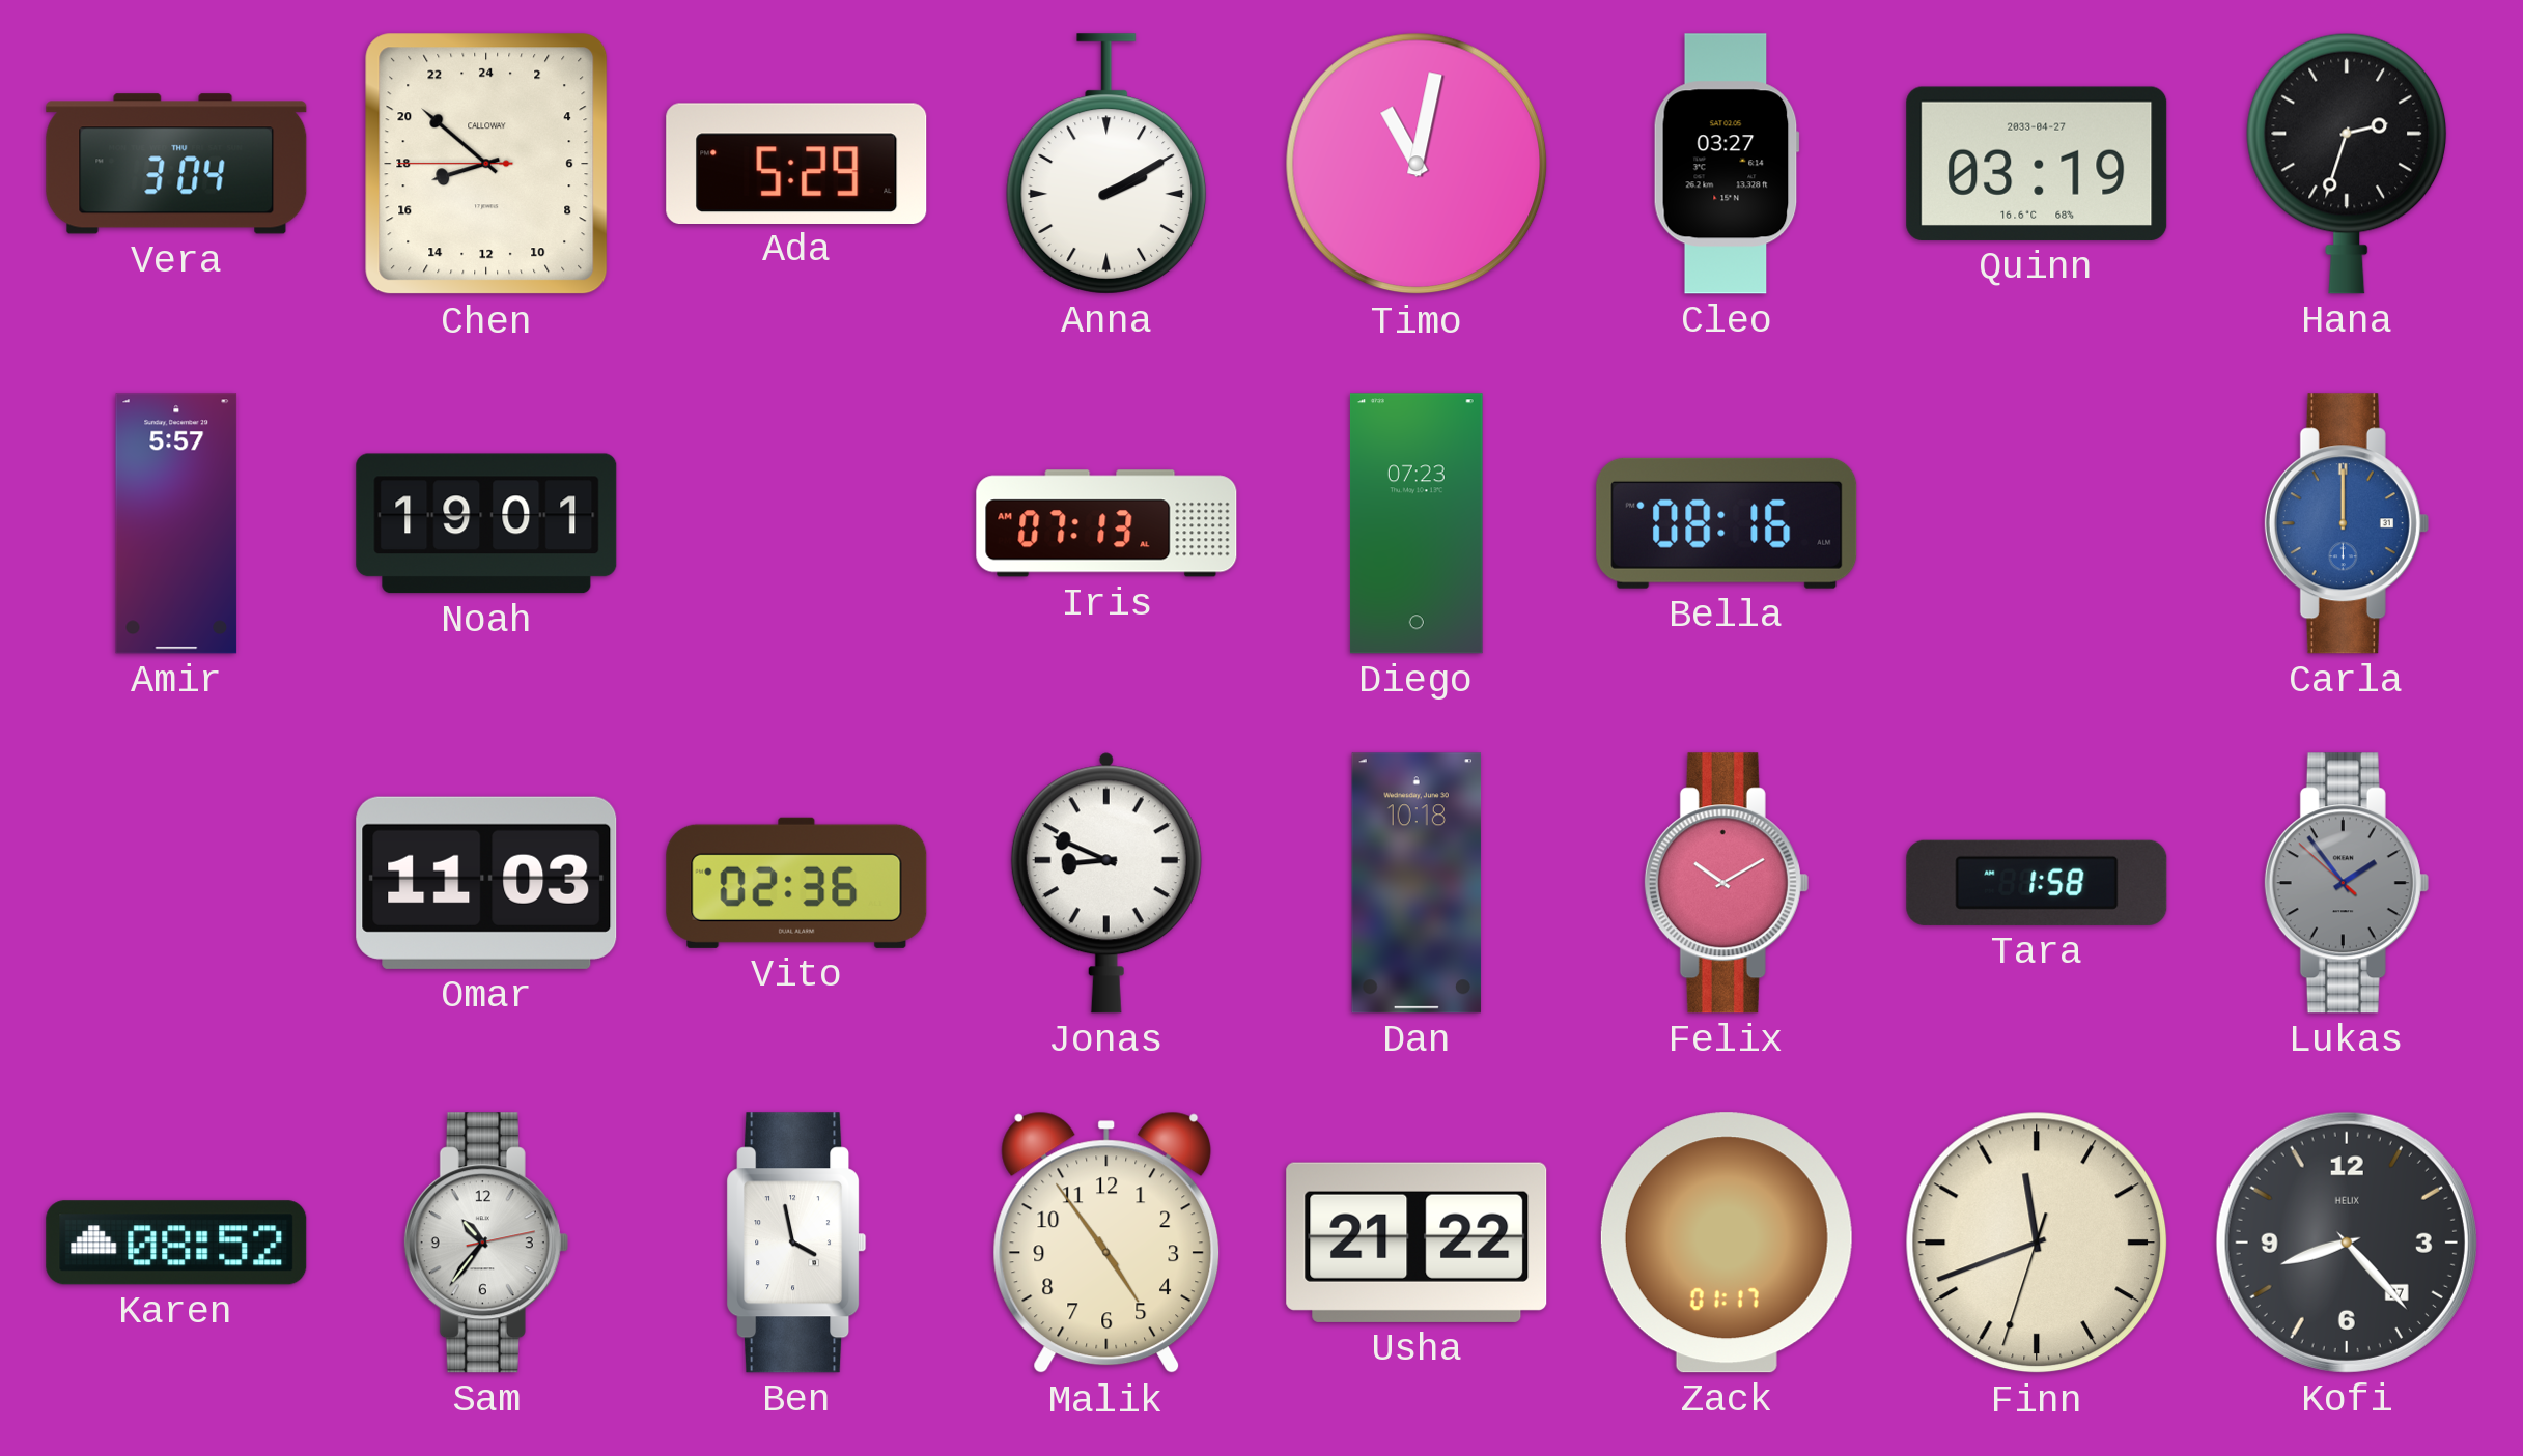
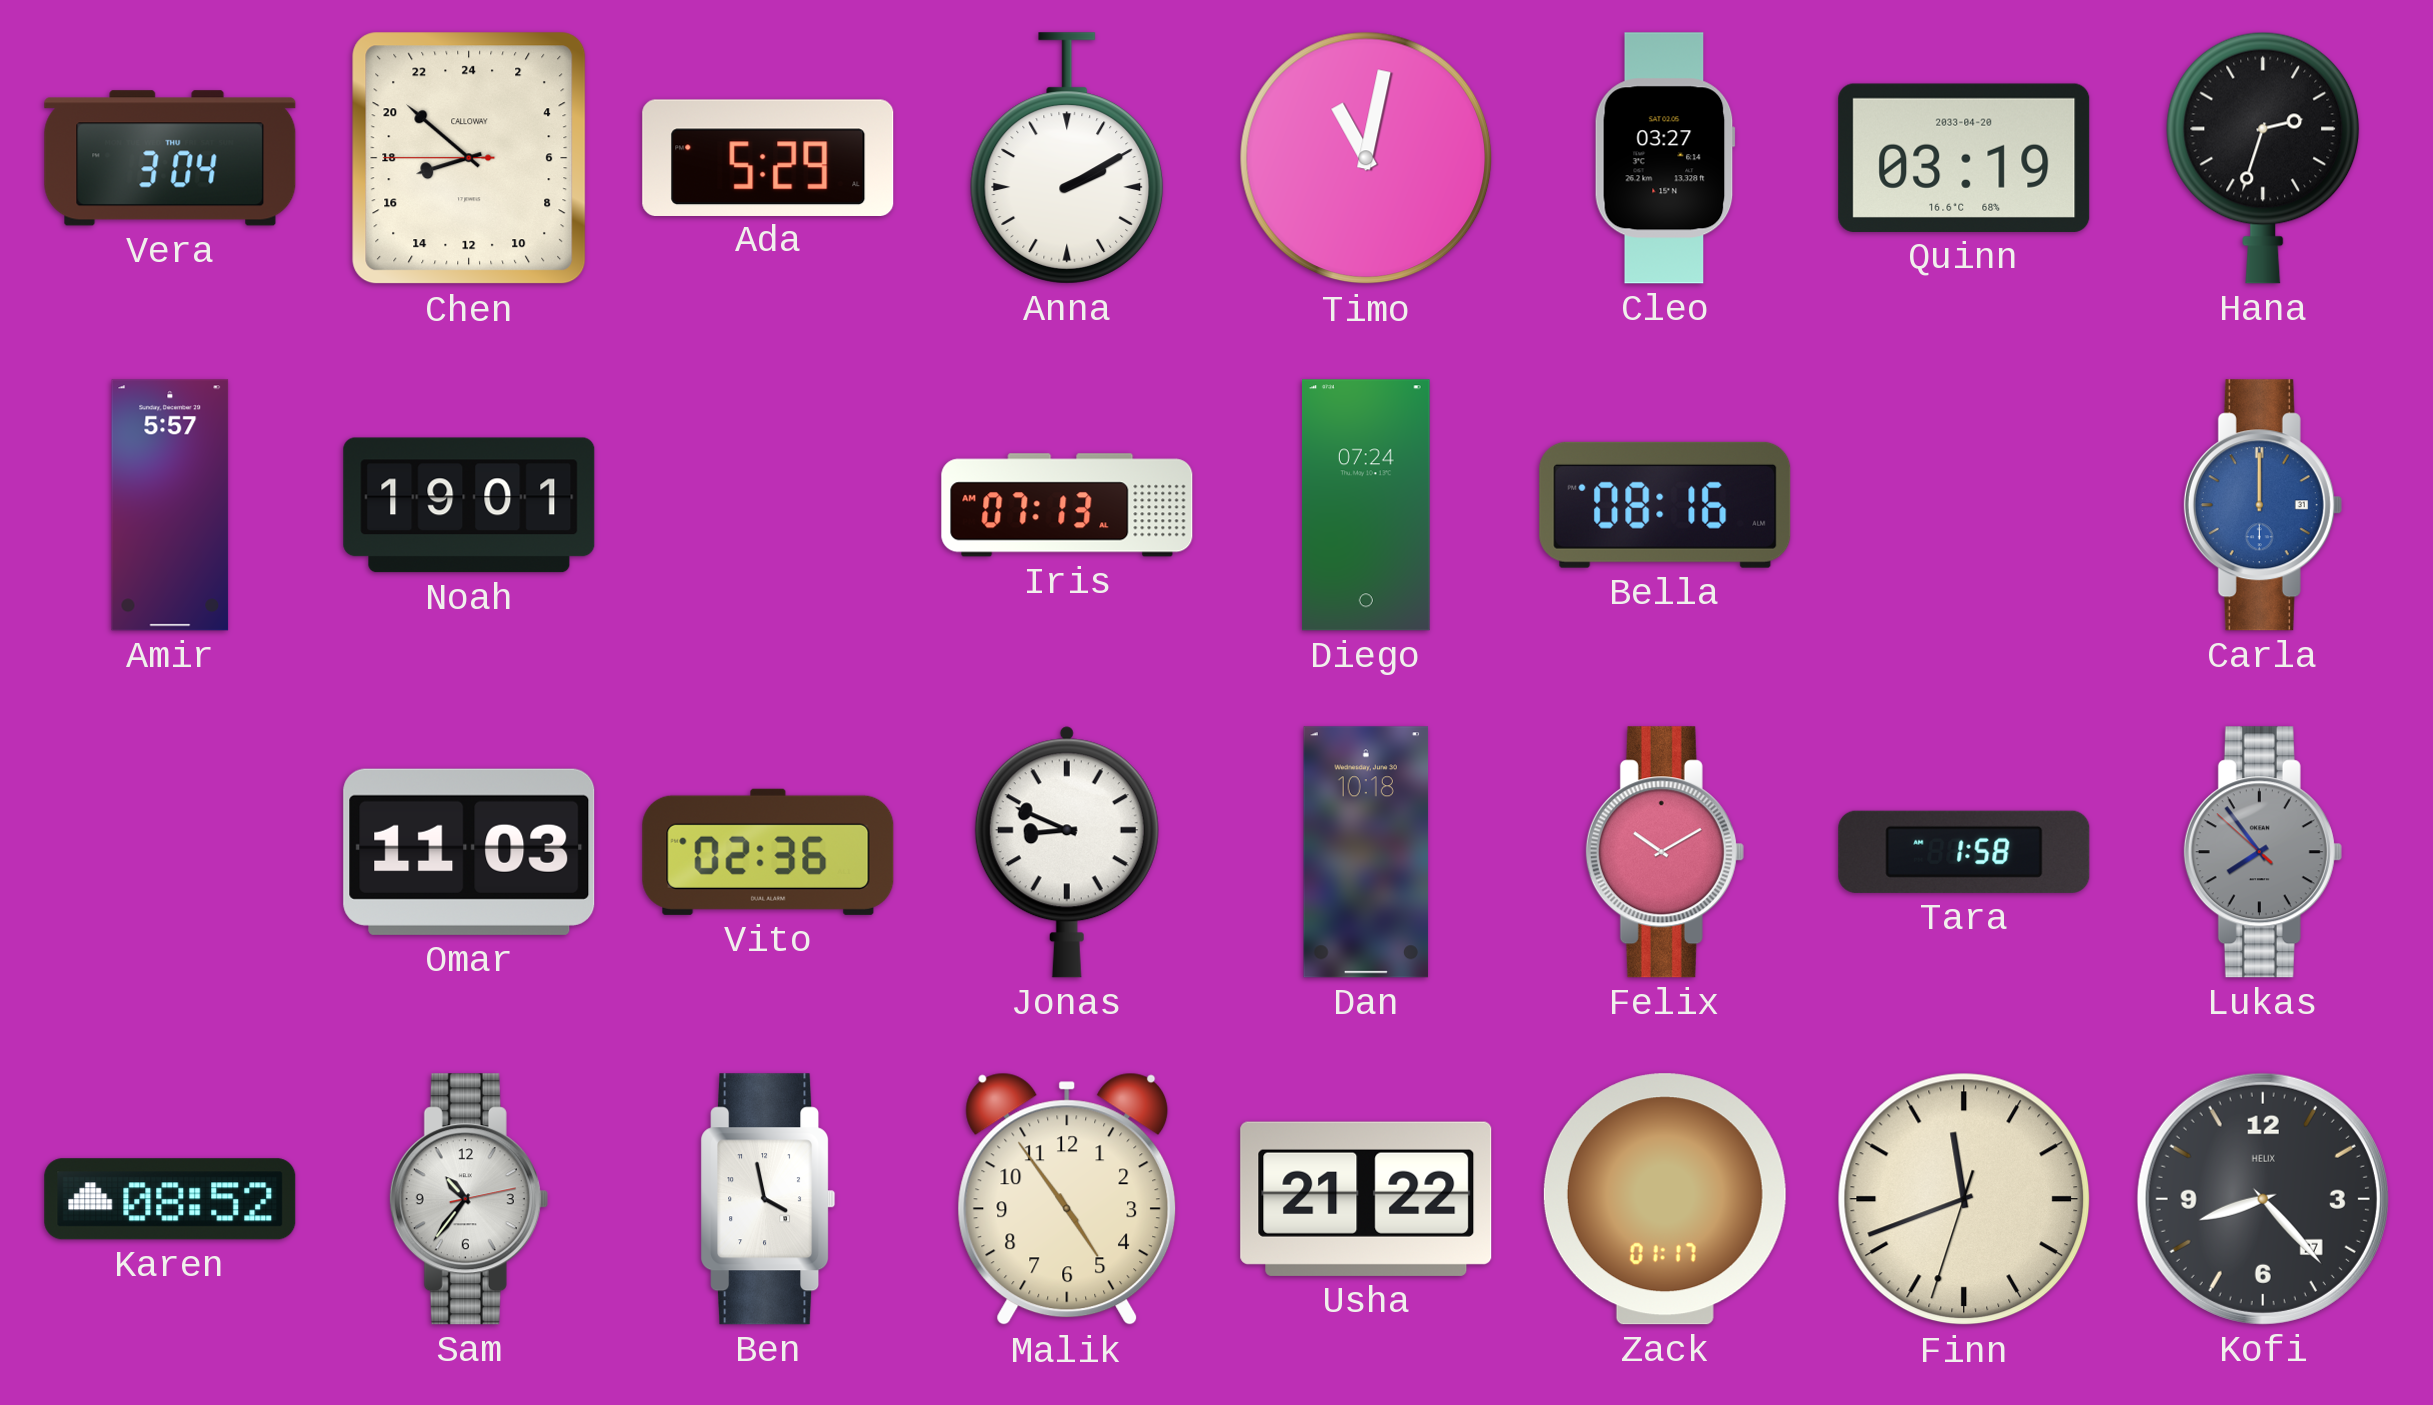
Quinn date: 2033-04-27 -> 2033-04-20
Diego: 07:23 -> 07:24
Lukas: 1:53 -> 7:53
